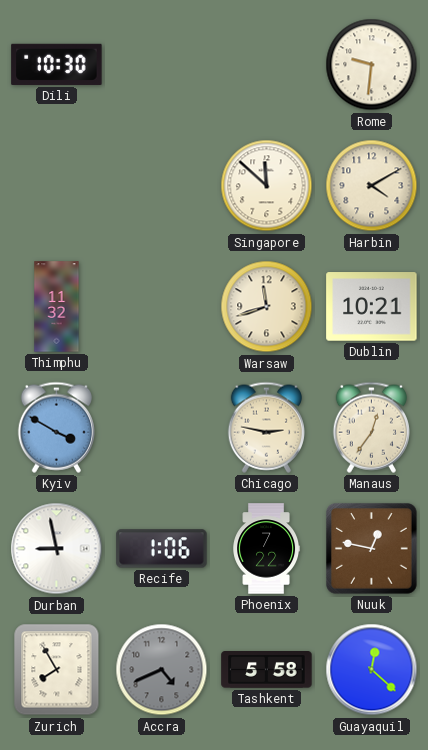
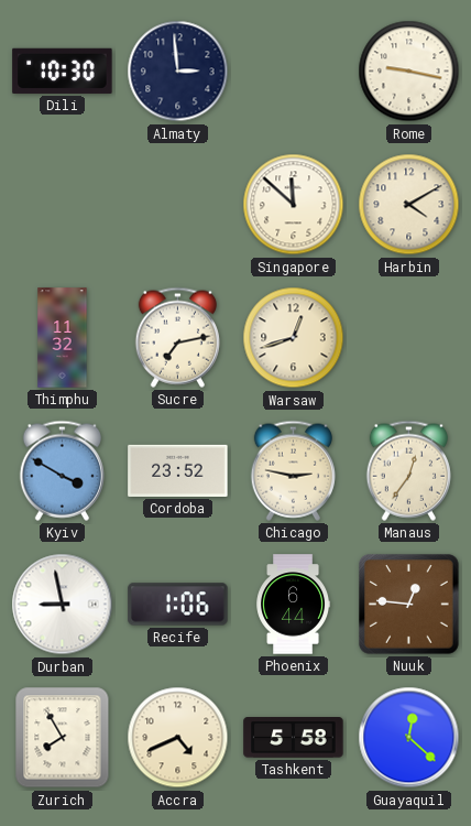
Almaty: none -> 2:59
Rome: 9:31 -> 9:17
Sucre: none -> 7:13
Warsaw: 11:42 -> 12:42
Dublin: 10:21 -> none
Cordoba: none -> 23:52
Phoenix: 7:22 -> 6:44
Nuuk: 12:47 -> 12:46
Accra dial: grey -> cream
